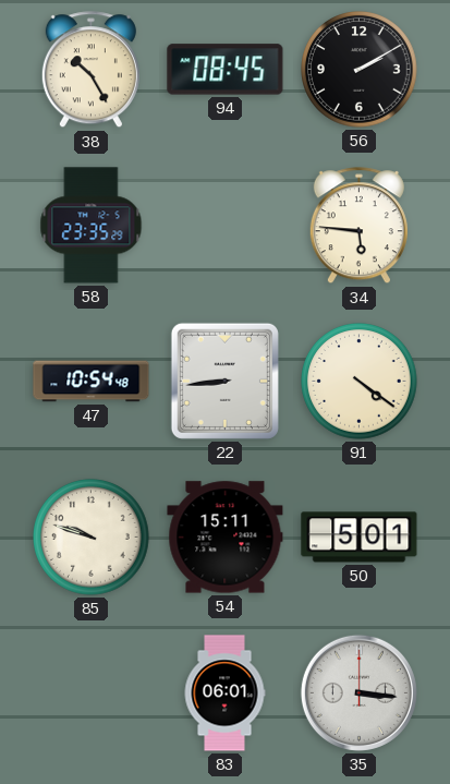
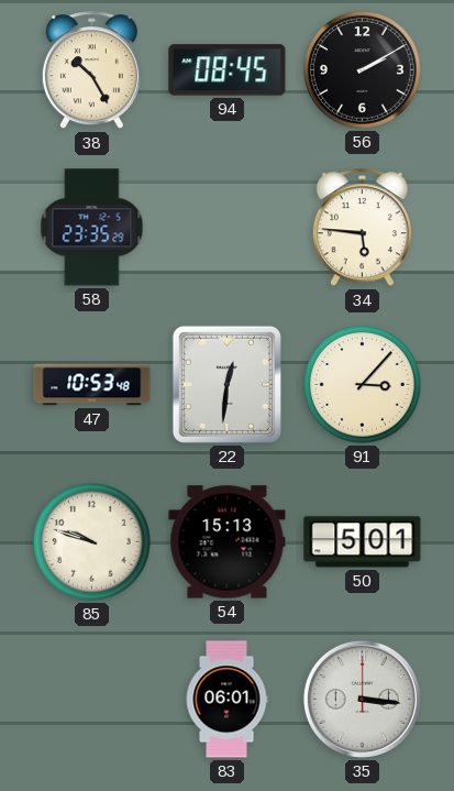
47: 10:54 -> 10:53
22: 8:44 -> 12:31
91: 4:21 -> 3:07
54: 15:11 -> 15:13
